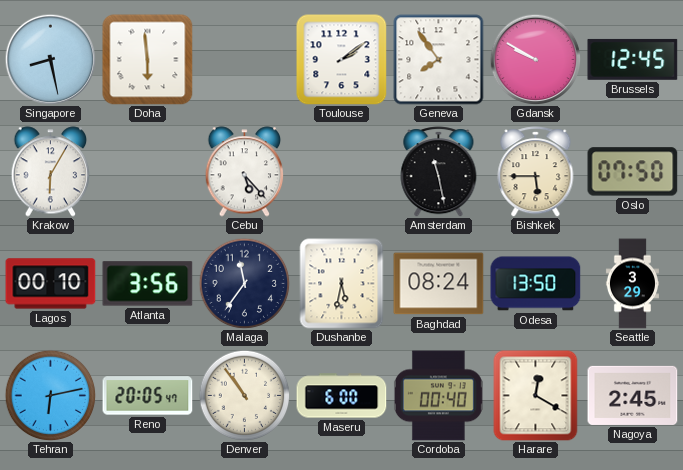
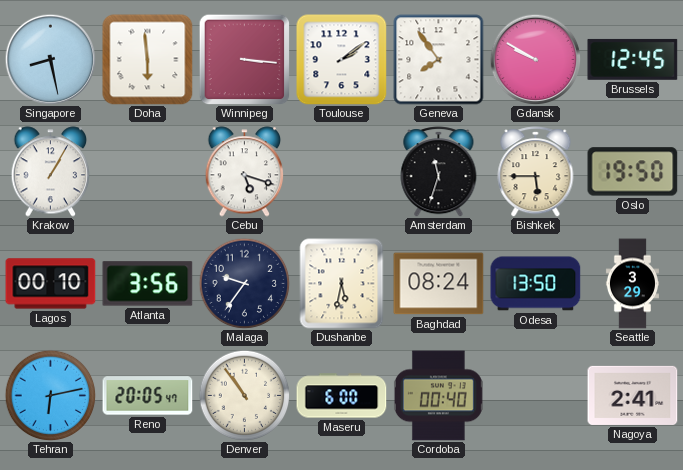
Winnipeg: none -> 3:16
Krakow: 6:05 -> 1:05
Cebu: 5:23 -> 5:18
Amsterdam: 11:28 -> 11:33
Oslo: 07:50 -> 19:50
Malaga: 11:36 -> 9:36
Harare: 12:20 -> none
Nagoya: 2:45 -> 2:41
